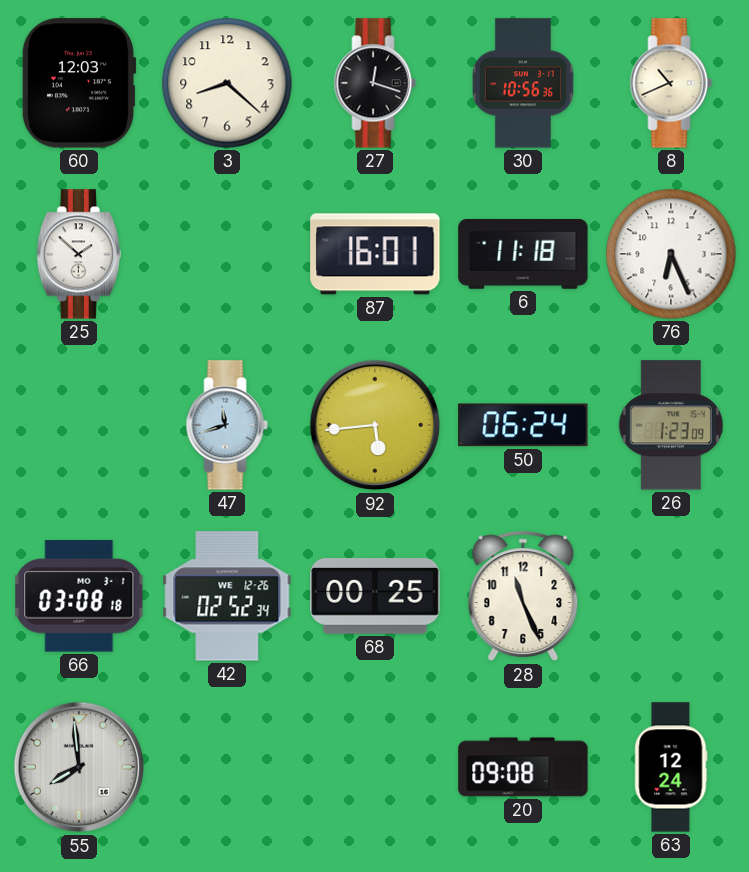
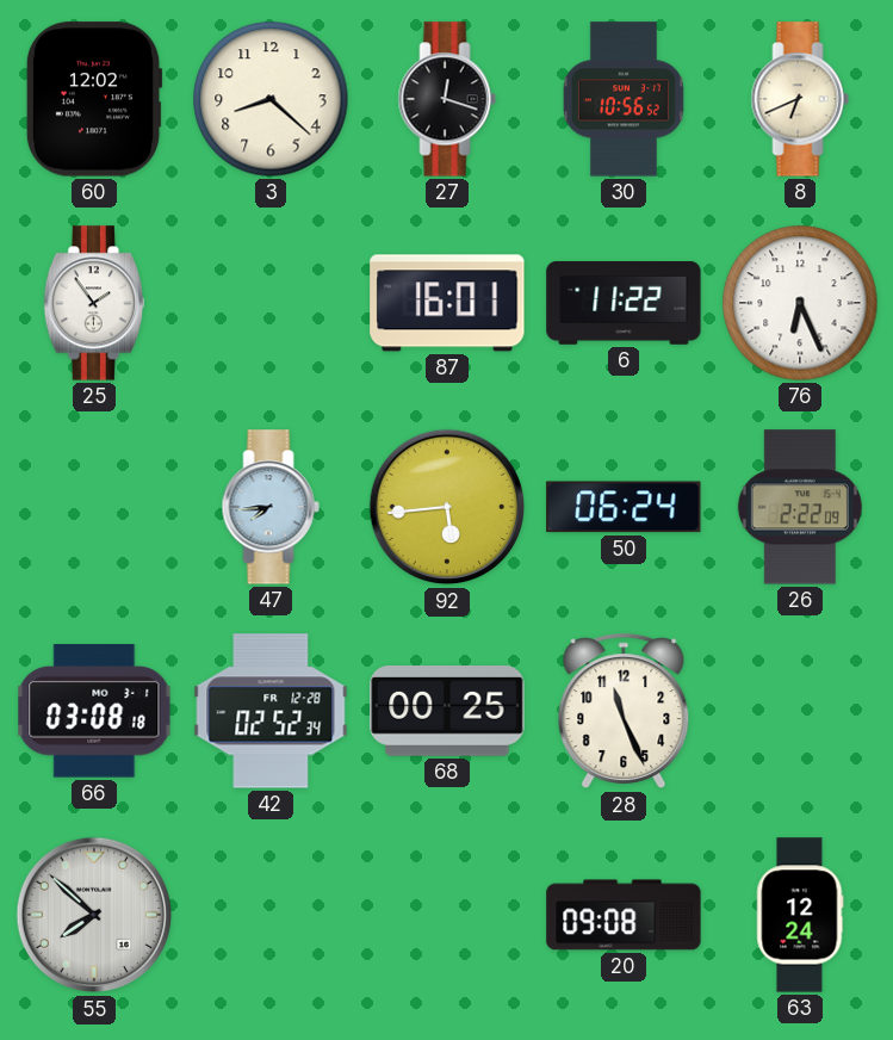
60: 12:03 -> 12:02
30: 10:56:36 -> 10:56:52
8: 10:41 -> 6:41
25: 1:52 -> 1:54
6: 11:18 -> 11:22
47: 11:42 -> 7:44
26: 1:23 -> 2:22
42 date: WE 12-26 -> FR 12-28
55: 7:59 -> 7:52
